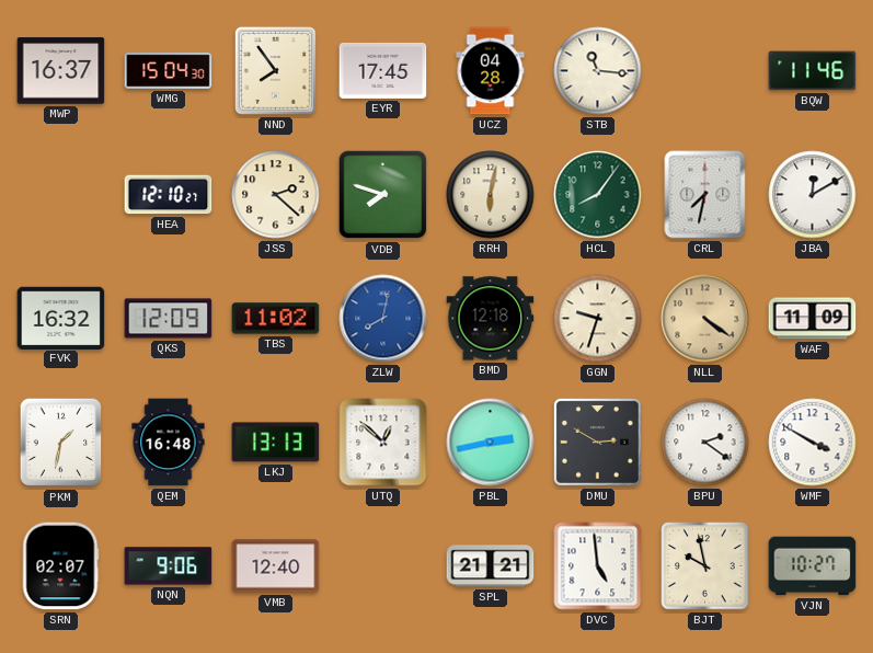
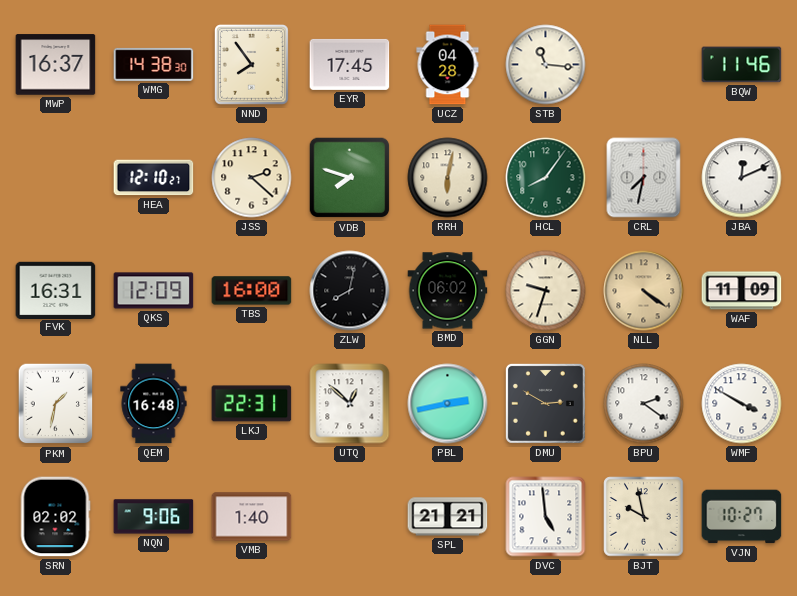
WMG: 15:04 -> 14:38
JBA: 12:10 -> 12:11
FVK: 16:32 -> 16:31
TBS: 11:02 -> 16:00
ZLW dial: blue -> black
BMD: 12:18 -> 06:02
LKJ: 13:13 -> 22:31
SRN: 02:07 -> 02:02
VMB: 12:40 -> 1:40
